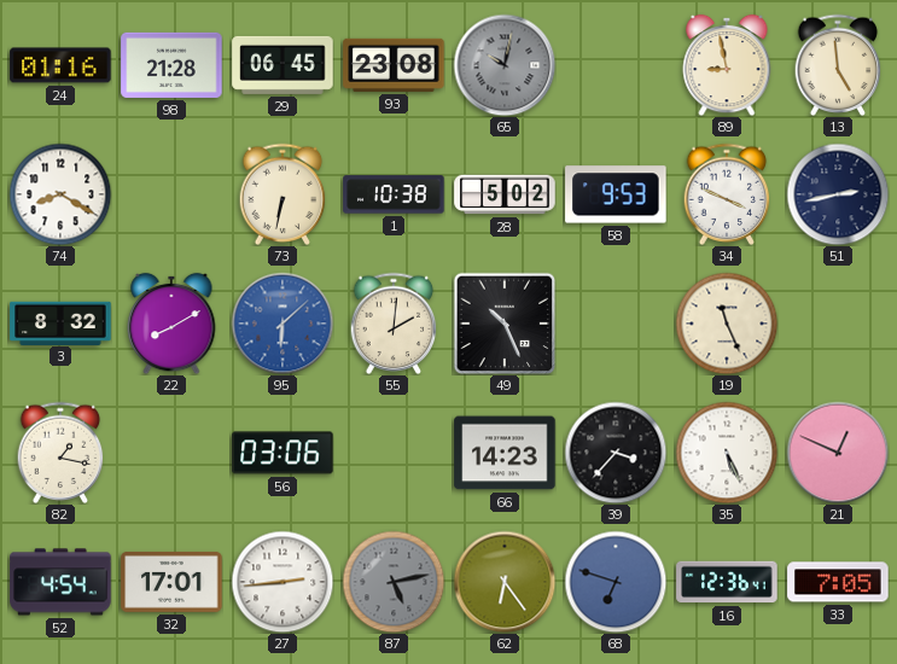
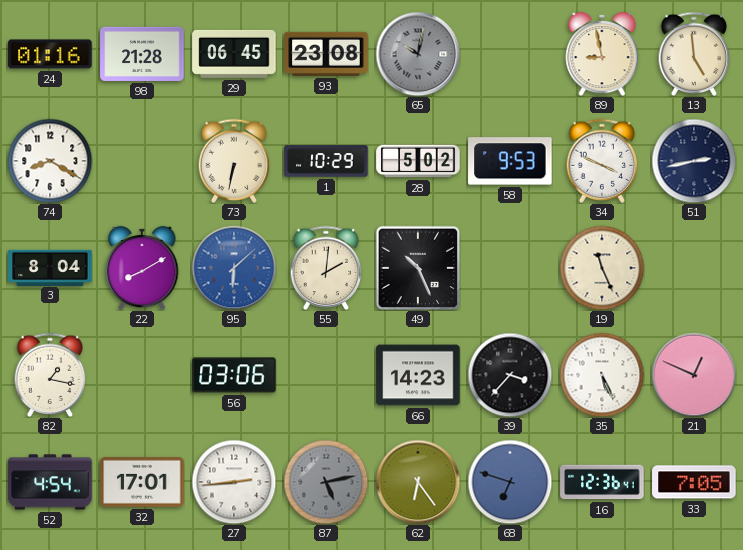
1: 10:38 -> 10:29
3: 8:32 -> 8:04
